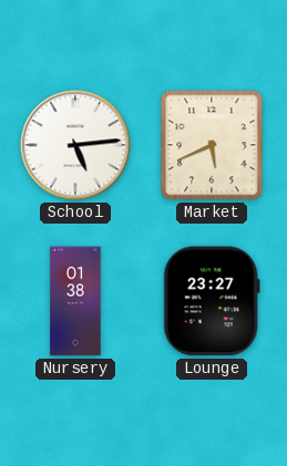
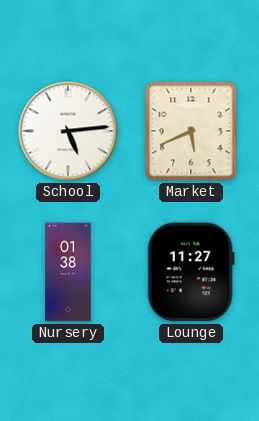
Lounge: 23:27 -> 11:27
